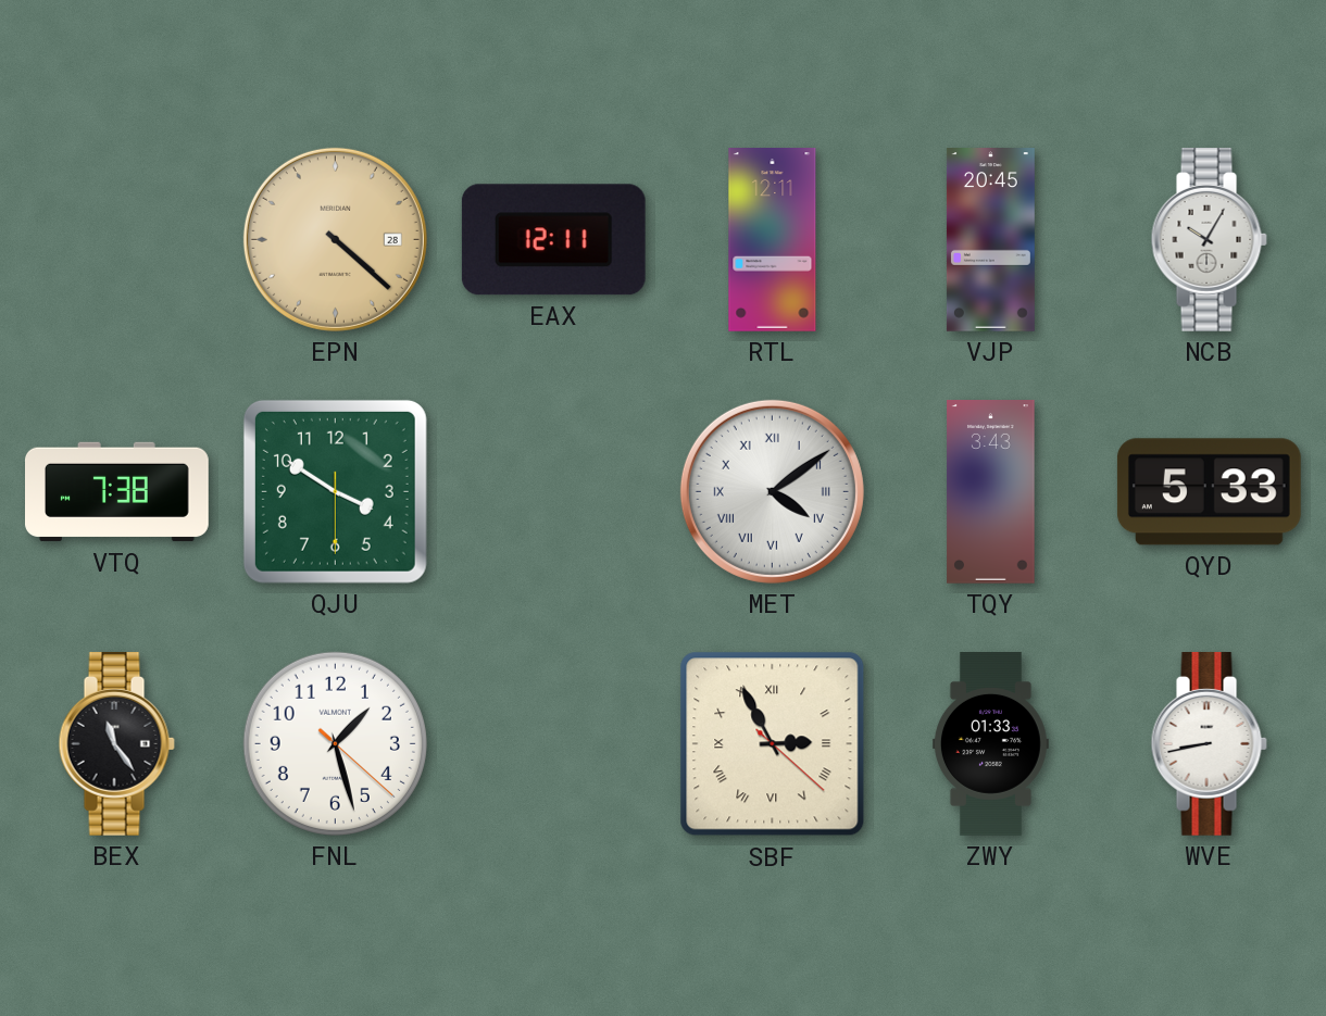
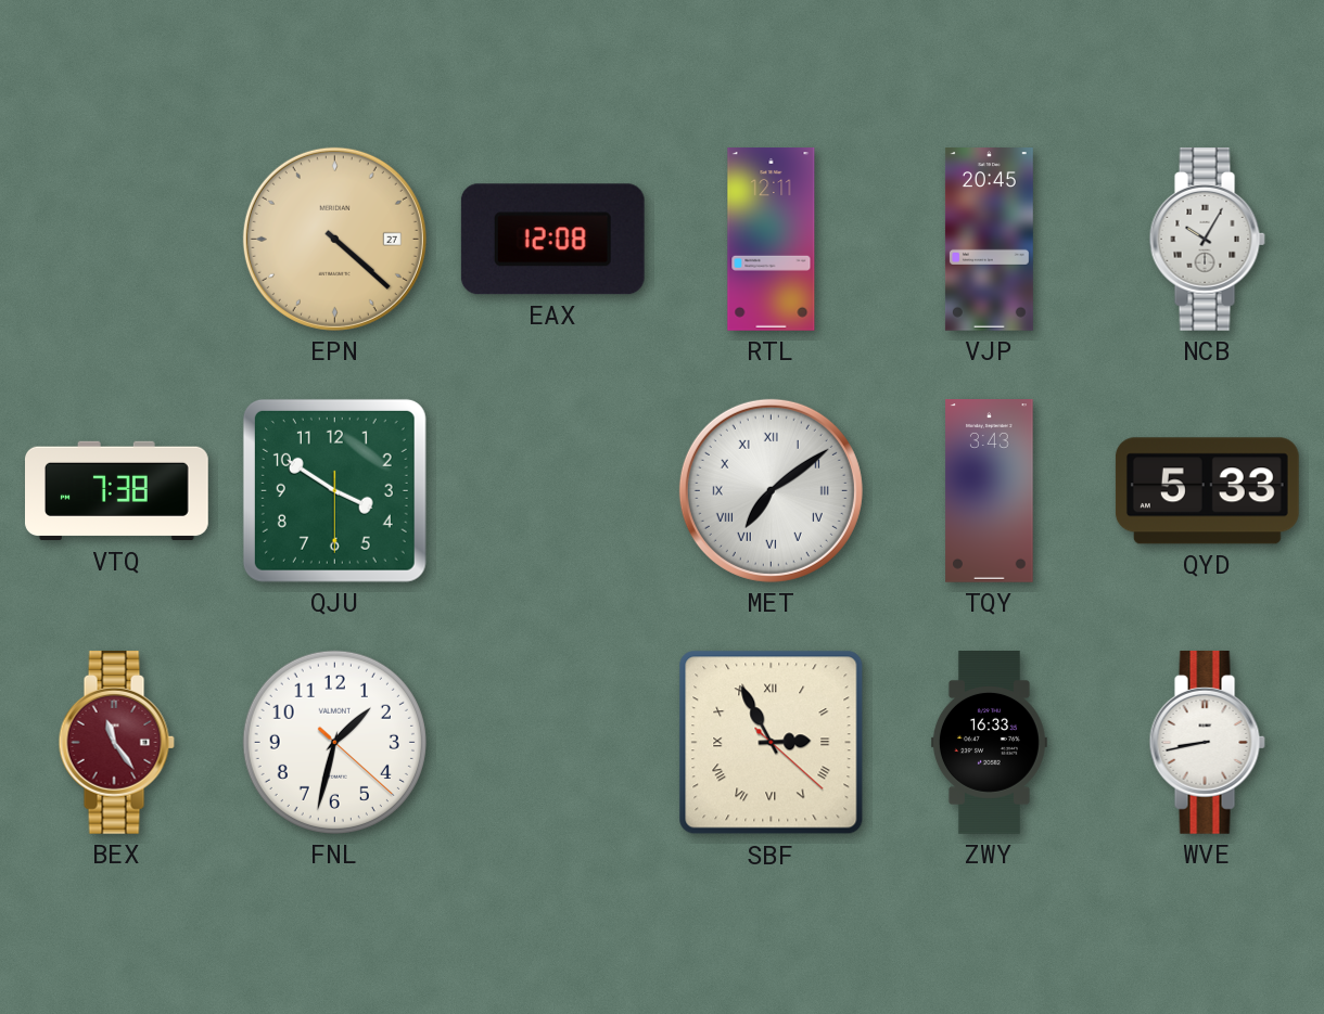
EPN date: 28 -> 27
EAX: 12:11 -> 12:08
MET: 4:09 -> 7:09
BEX dial: black -> burgundy
FNL: 1:27 -> 1:32
ZWY: 01:33 -> 16:33
